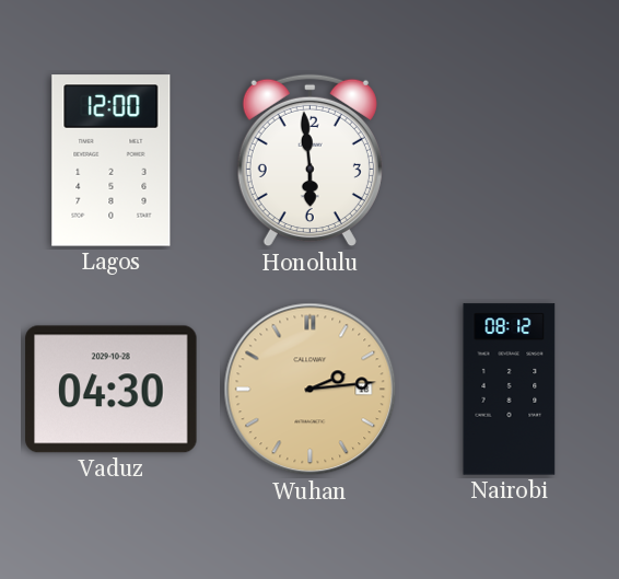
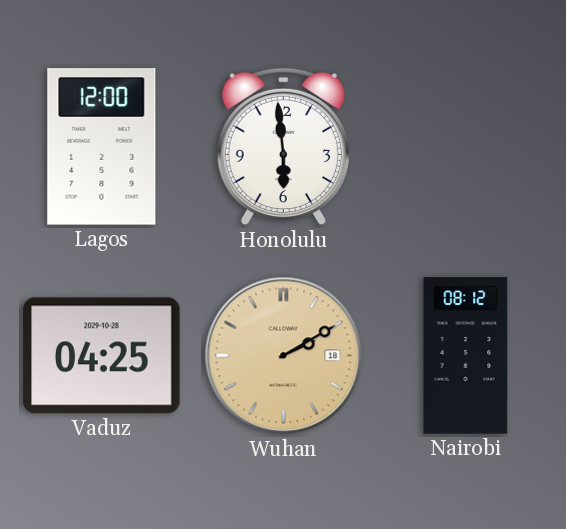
Vaduz: 04:30 -> 04:25
Wuhan: 2:14 -> 2:10
